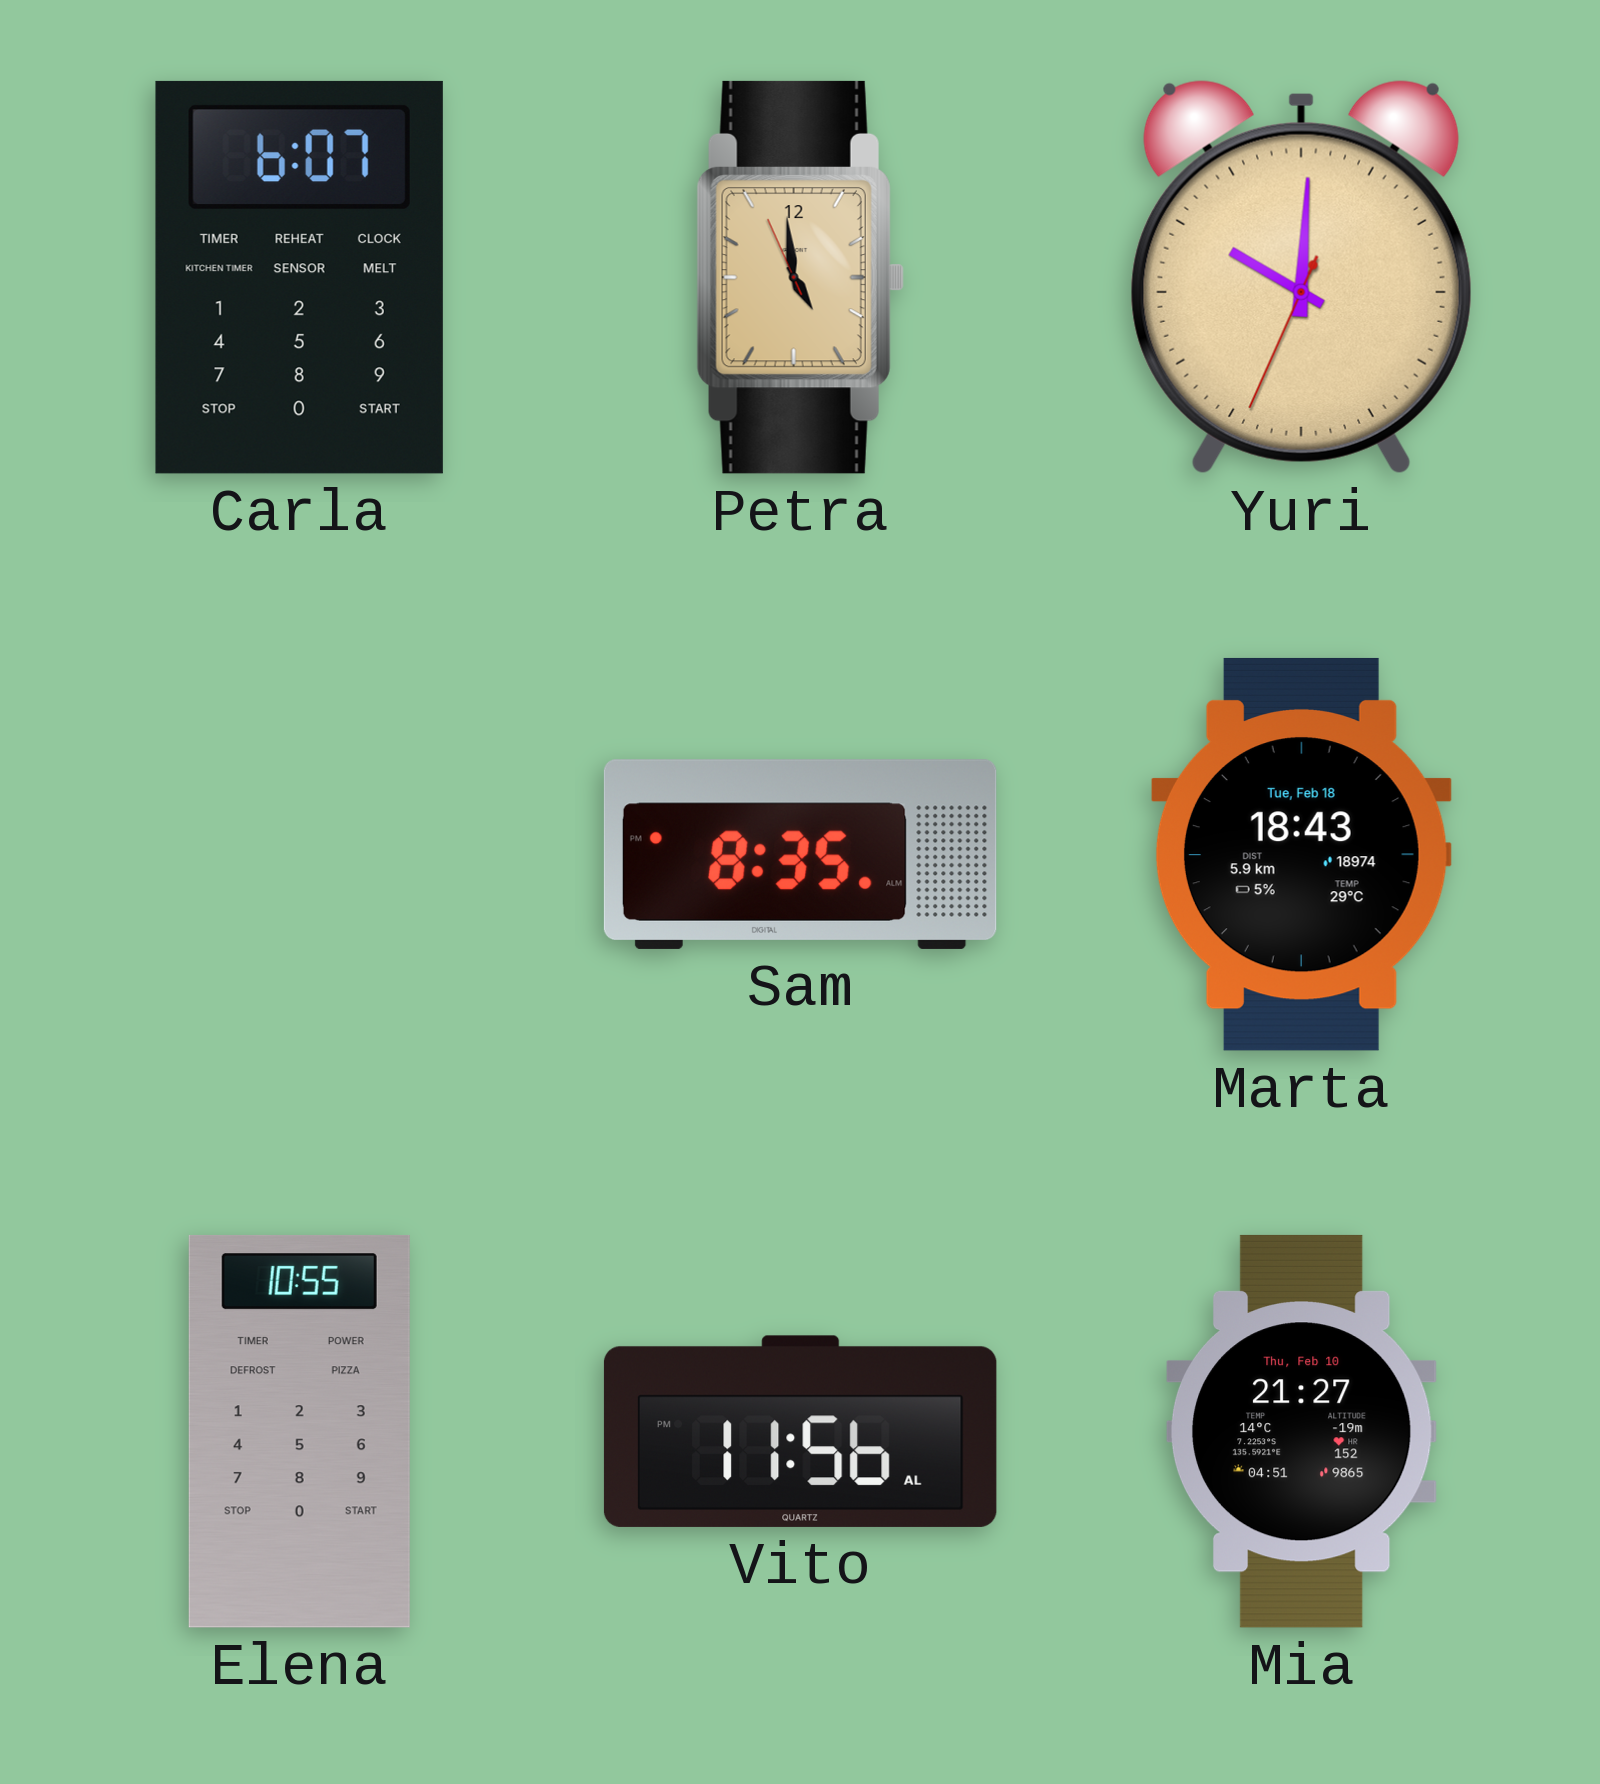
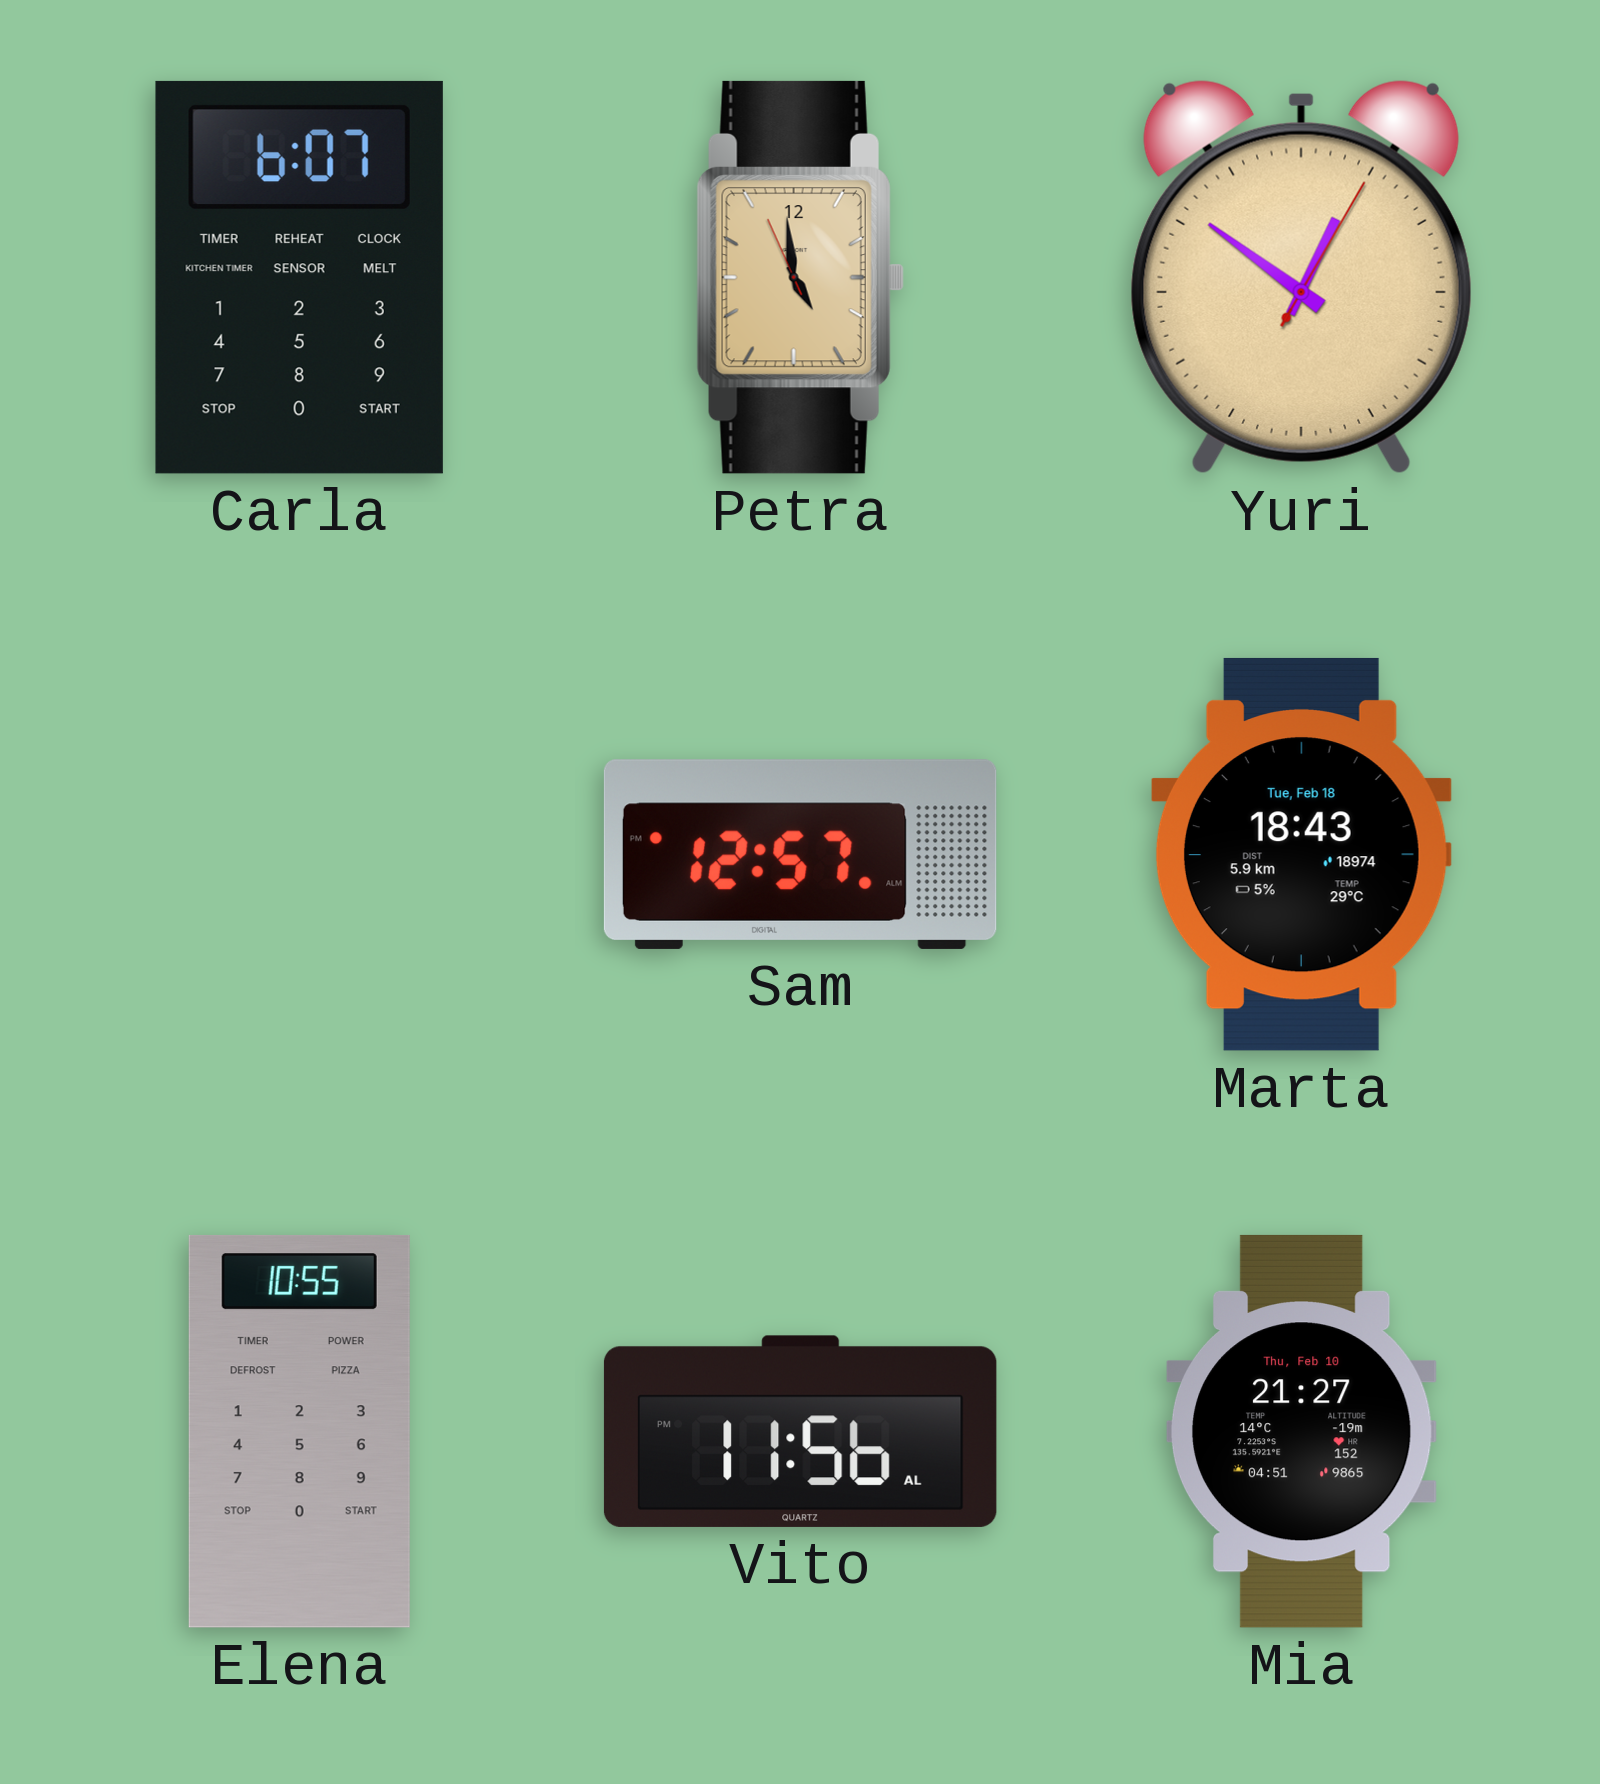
Yuri: 10:00 -> 12:51
Sam: 8:35 -> 12:57
